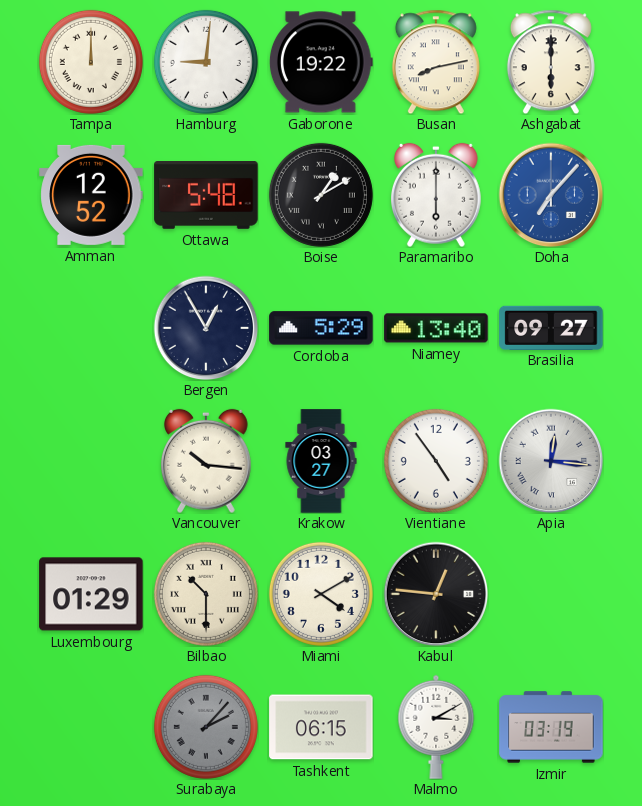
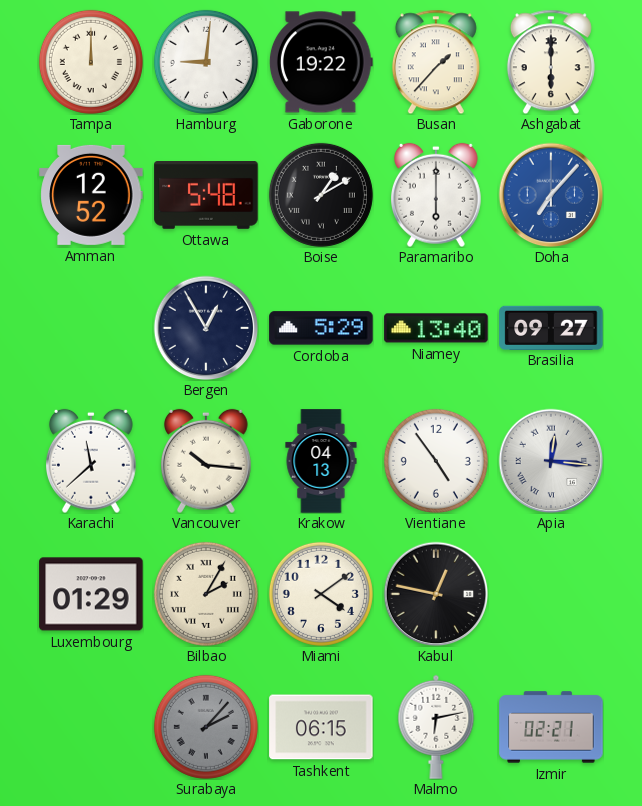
Busan: 8:13 -> 1:37
Karachi: none -> 11:38
Krakow: 03:27 -> 04:13
Bilbao: 10:30 -> 2:05
Miami: 4:10 -> 4:09
Kabul: 12:46 -> 12:47
Malmo: 3:10 -> 6:13
Izmir: 03:19 -> 02:21
